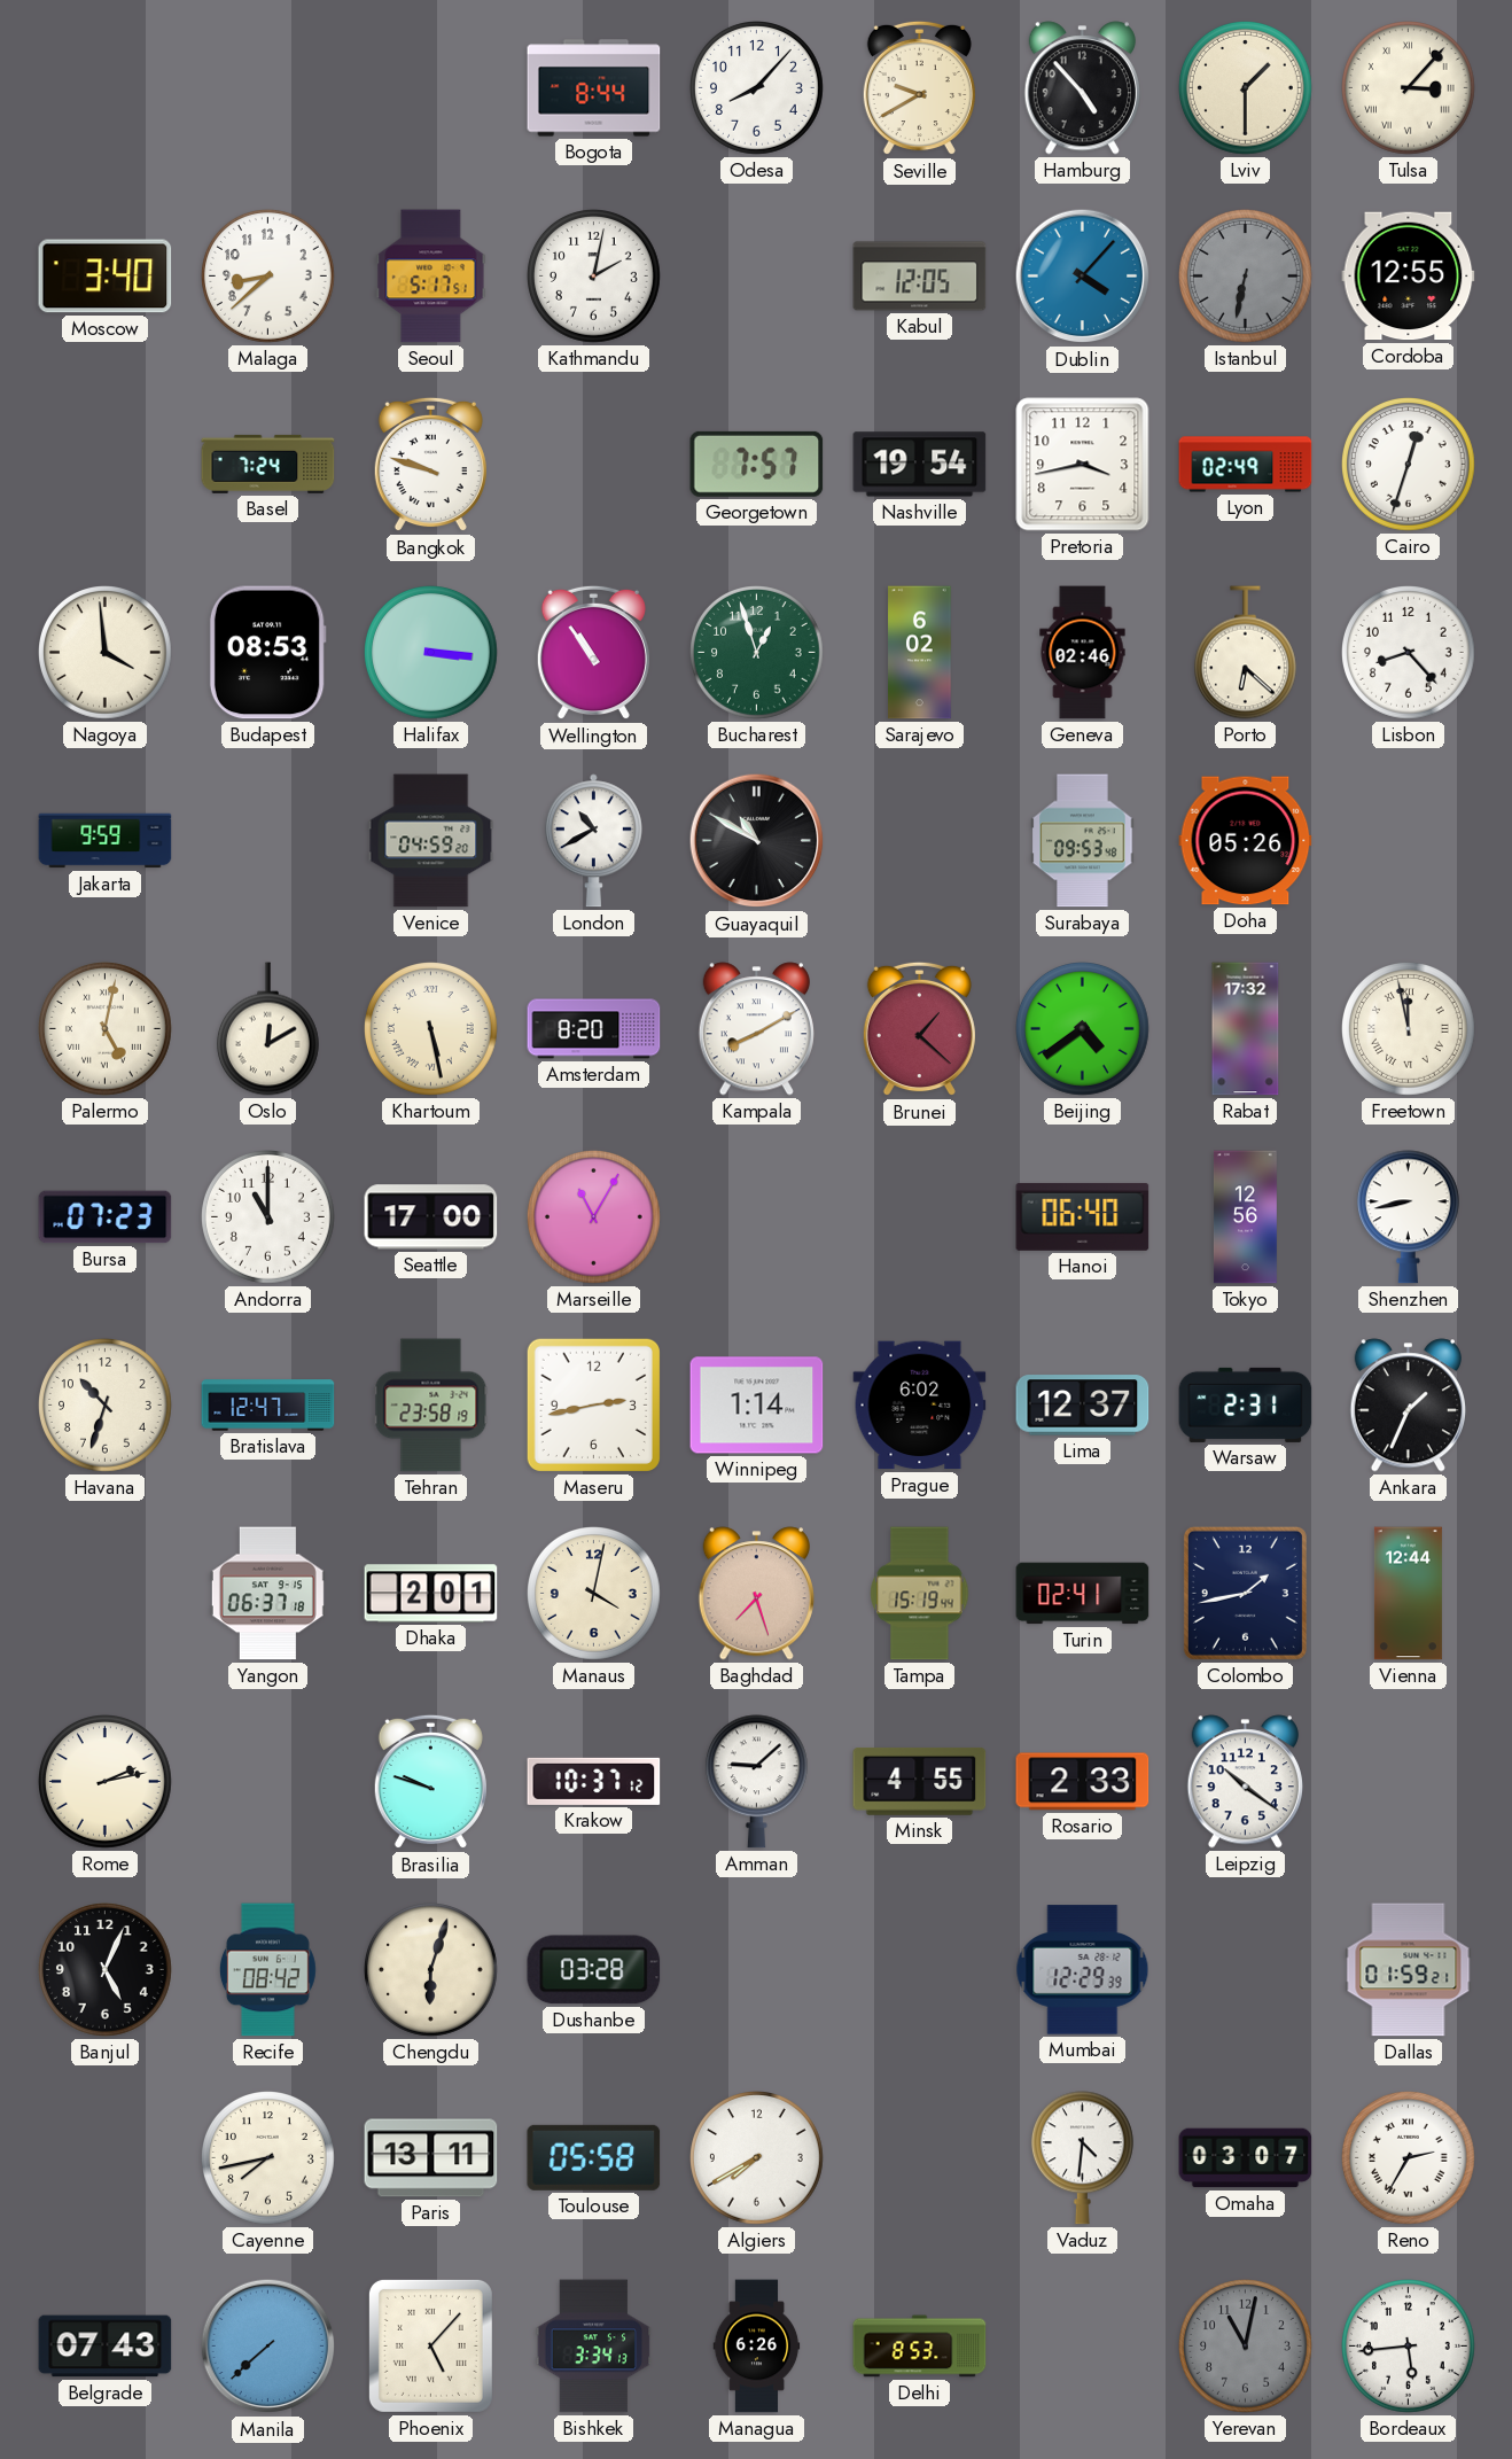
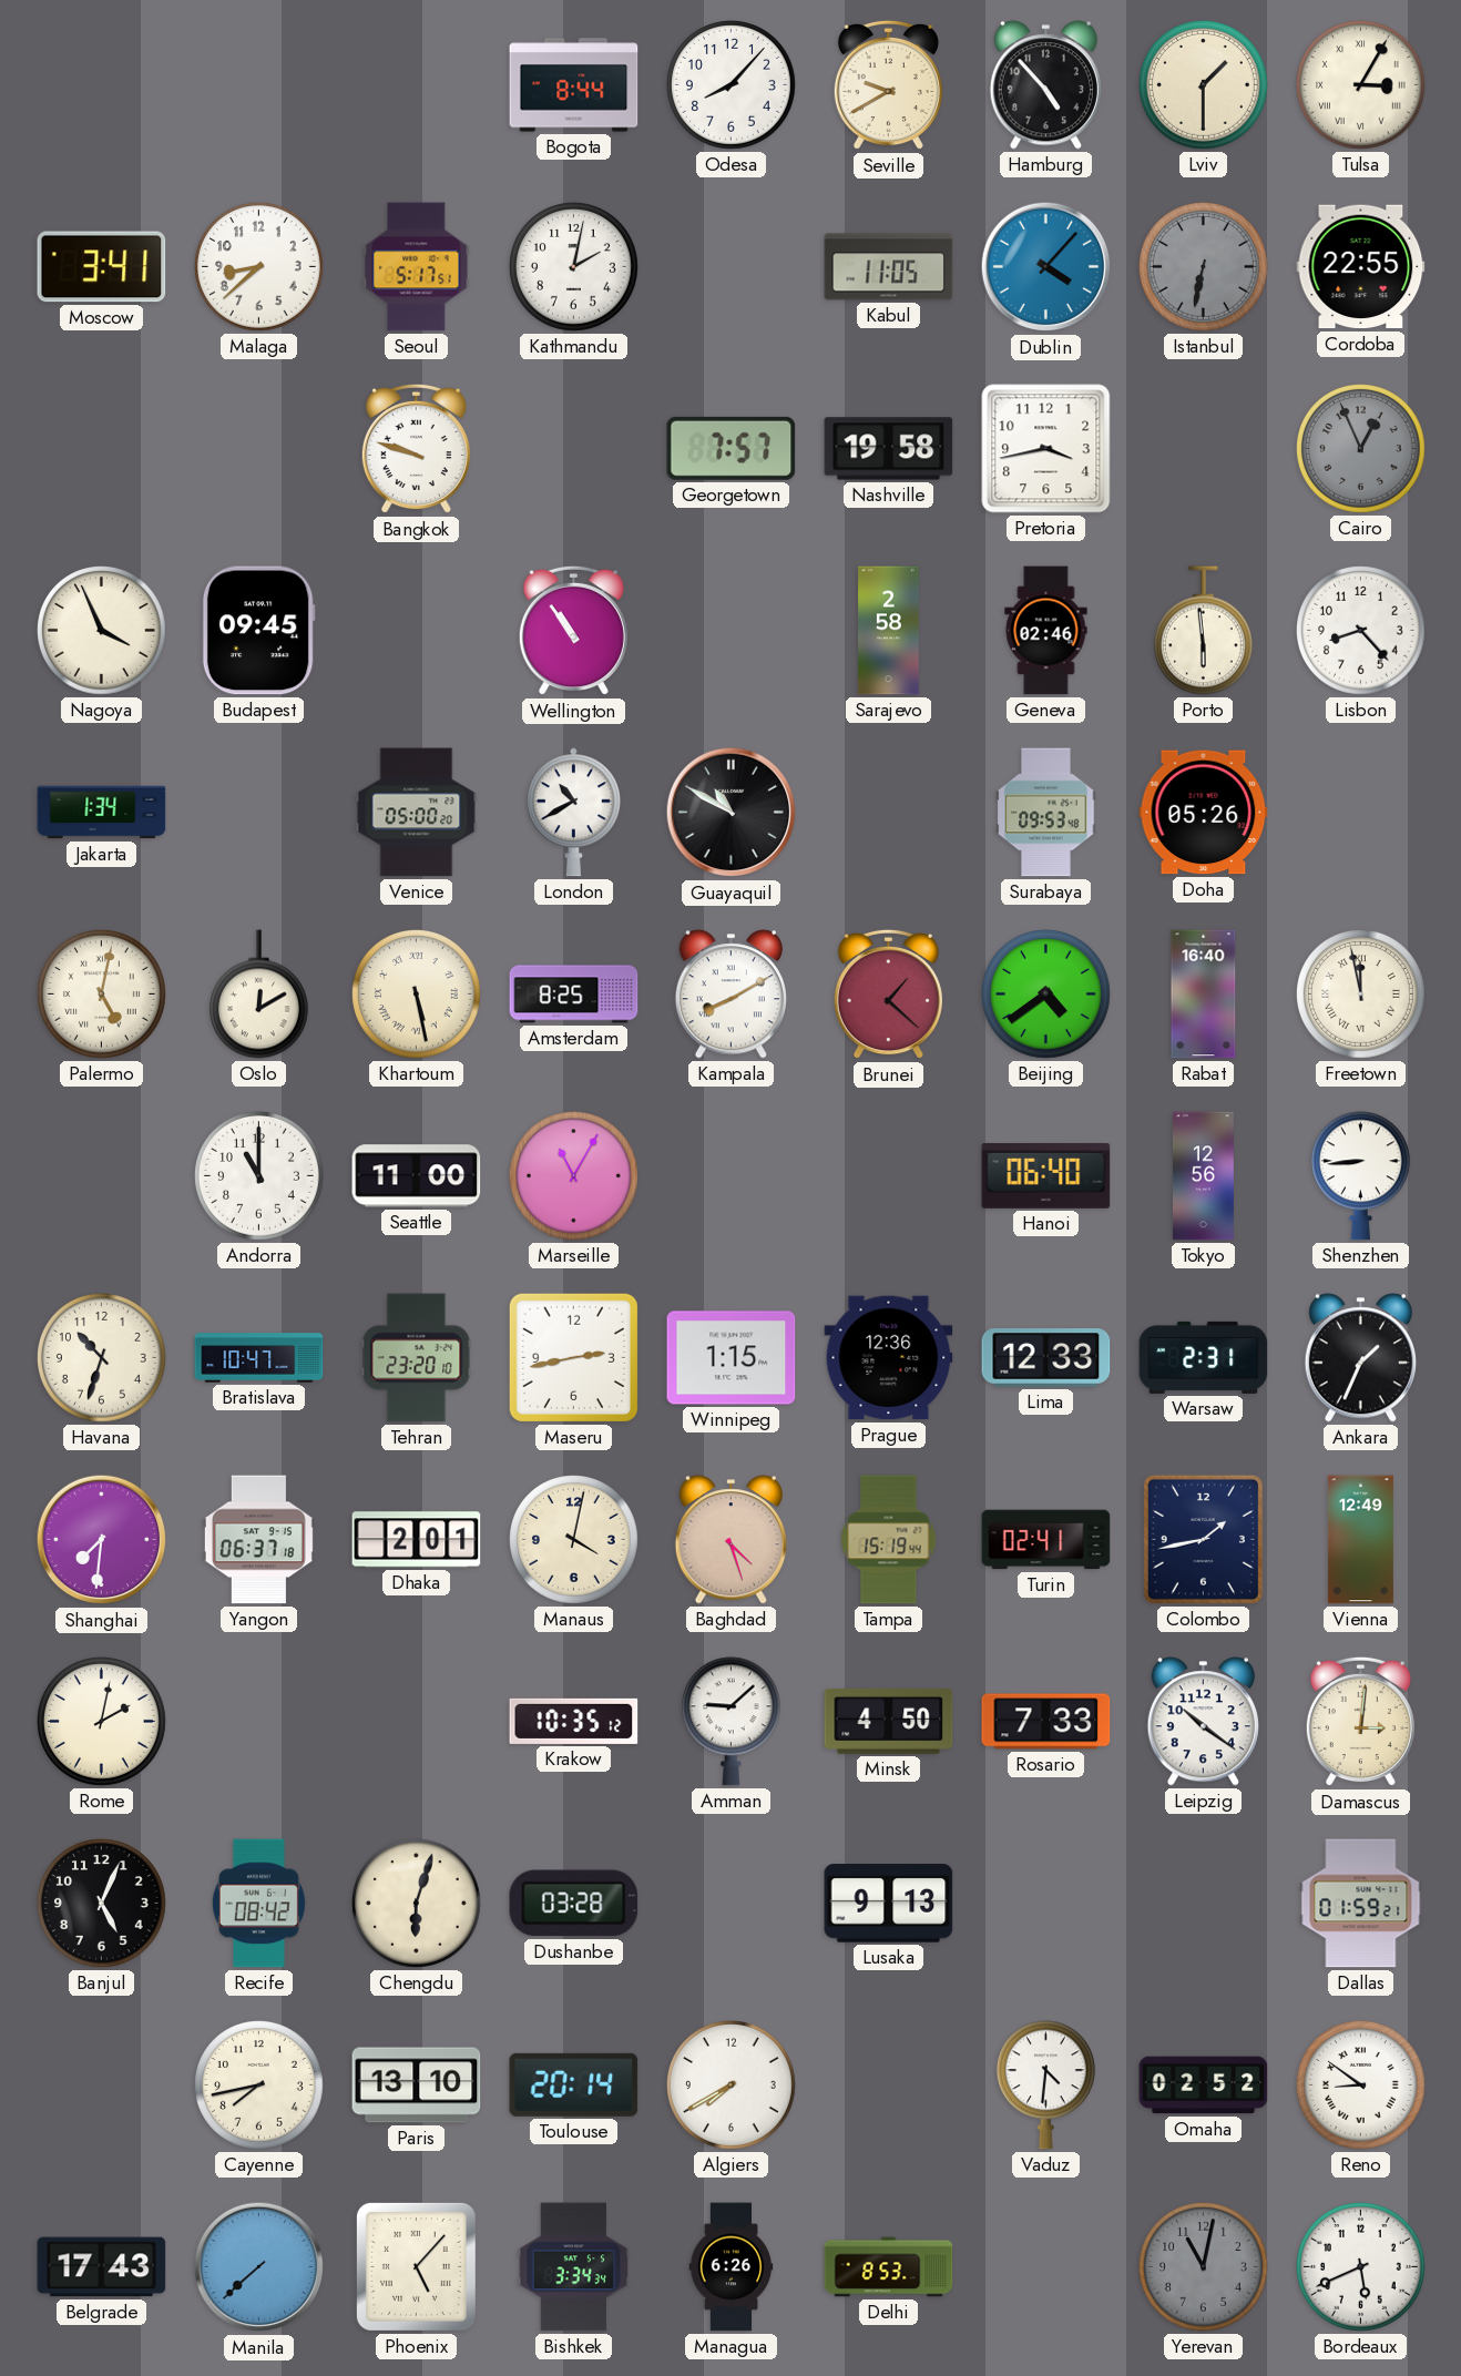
Tulsa: 3:07 -> 3:05
Moscow: 3:40 -> 3:41
Kabul: 12:05 -> 11:05
Cordoba: 12:55 -> 22:55
Basel: 7:24 -> none
Nashville: 19:54 -> 19:58
Lyon: 02:49 -> none
Cairo: 12:33 -> 12:56
Cairo dial: white -> grey
Nagoya: 3:59 -> 3:56
Budapest: 08:53 -> 09:45
Halifax: 3:16 -> none
Bucharest: 12:57 -> none
Sarajevo: 6:02 -> 2:58
Porto: 6:22 -> 5:59
Jakarta: 9:59 -> 1:34
Venice: 04:59 -> 05:00
Amsterdam: 8:20 -> 8:25
Rabat: 17:32 -> 16:40
Bursa: 07:23 -> none
Seattle: 17:00 -> 11:00
Shenzhen: 8:43 -> 8:44
Bratislava: 12:47 -> 10:47
Tehran: 23:58 -> 23:20
Winnipeg: 1:14 -> 1:15
Prague: 6:02 -> 12:36
Lima: 12:37 -> 12:33
Shanghai: none -> 7:31
Baghdad: 7:27 -> 4:27
Vienna: 12:44 -> 12:49
Rome: 2:13 -> 2:02
Brasilia: 9:48 -> none
Krakow: 10:37 -> 10:35
Minsk: 4:55 -> 4:50
Rosario: 2:33 -> 7:33
Damascus: none -> 3:01
Lusaka: none -> 9:13
Mumbai: 12:29 -> none
Paris: 13:11 -> 13:10
Toulouse: 05:58 -> 20:14
Omaha: 03:07 -> 02:52
Reno: 2:35 -> 8:51
Belgrade: 07:43 -> 17:43
Bishkek: 3:34:13 -> 3:34:34
Bordeaux: 5:44 -> 5:41
